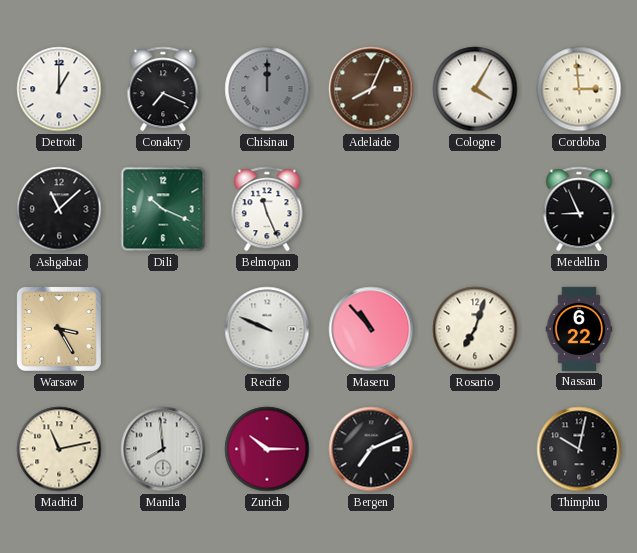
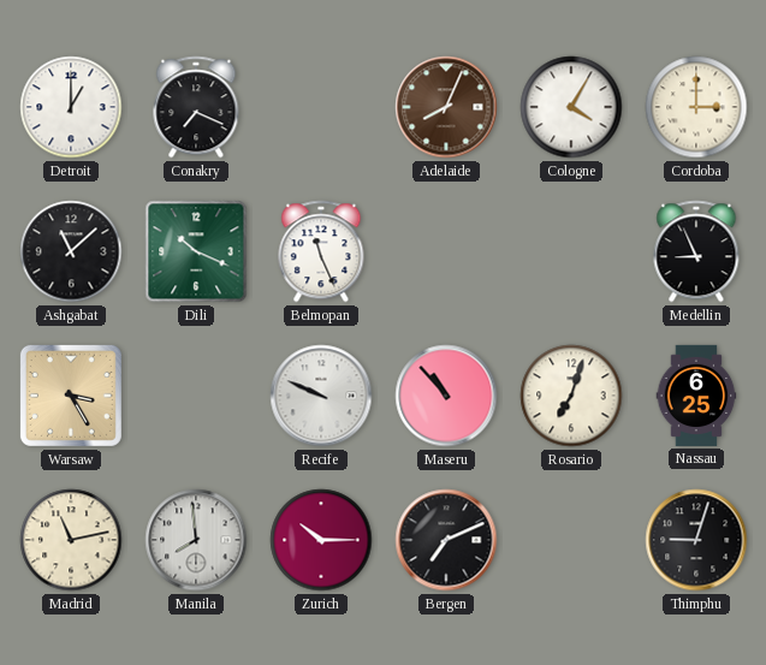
Chisinau: 12:00 -> none
Cordoba: 2:59 -> 3:00
Nassau: 6:22 -> 6:25
Thimphu: 10:02 -> 9:03
